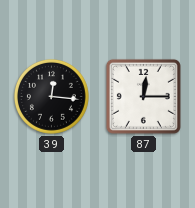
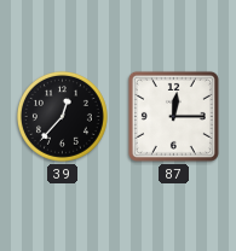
39: 12:16 -> 12:37
